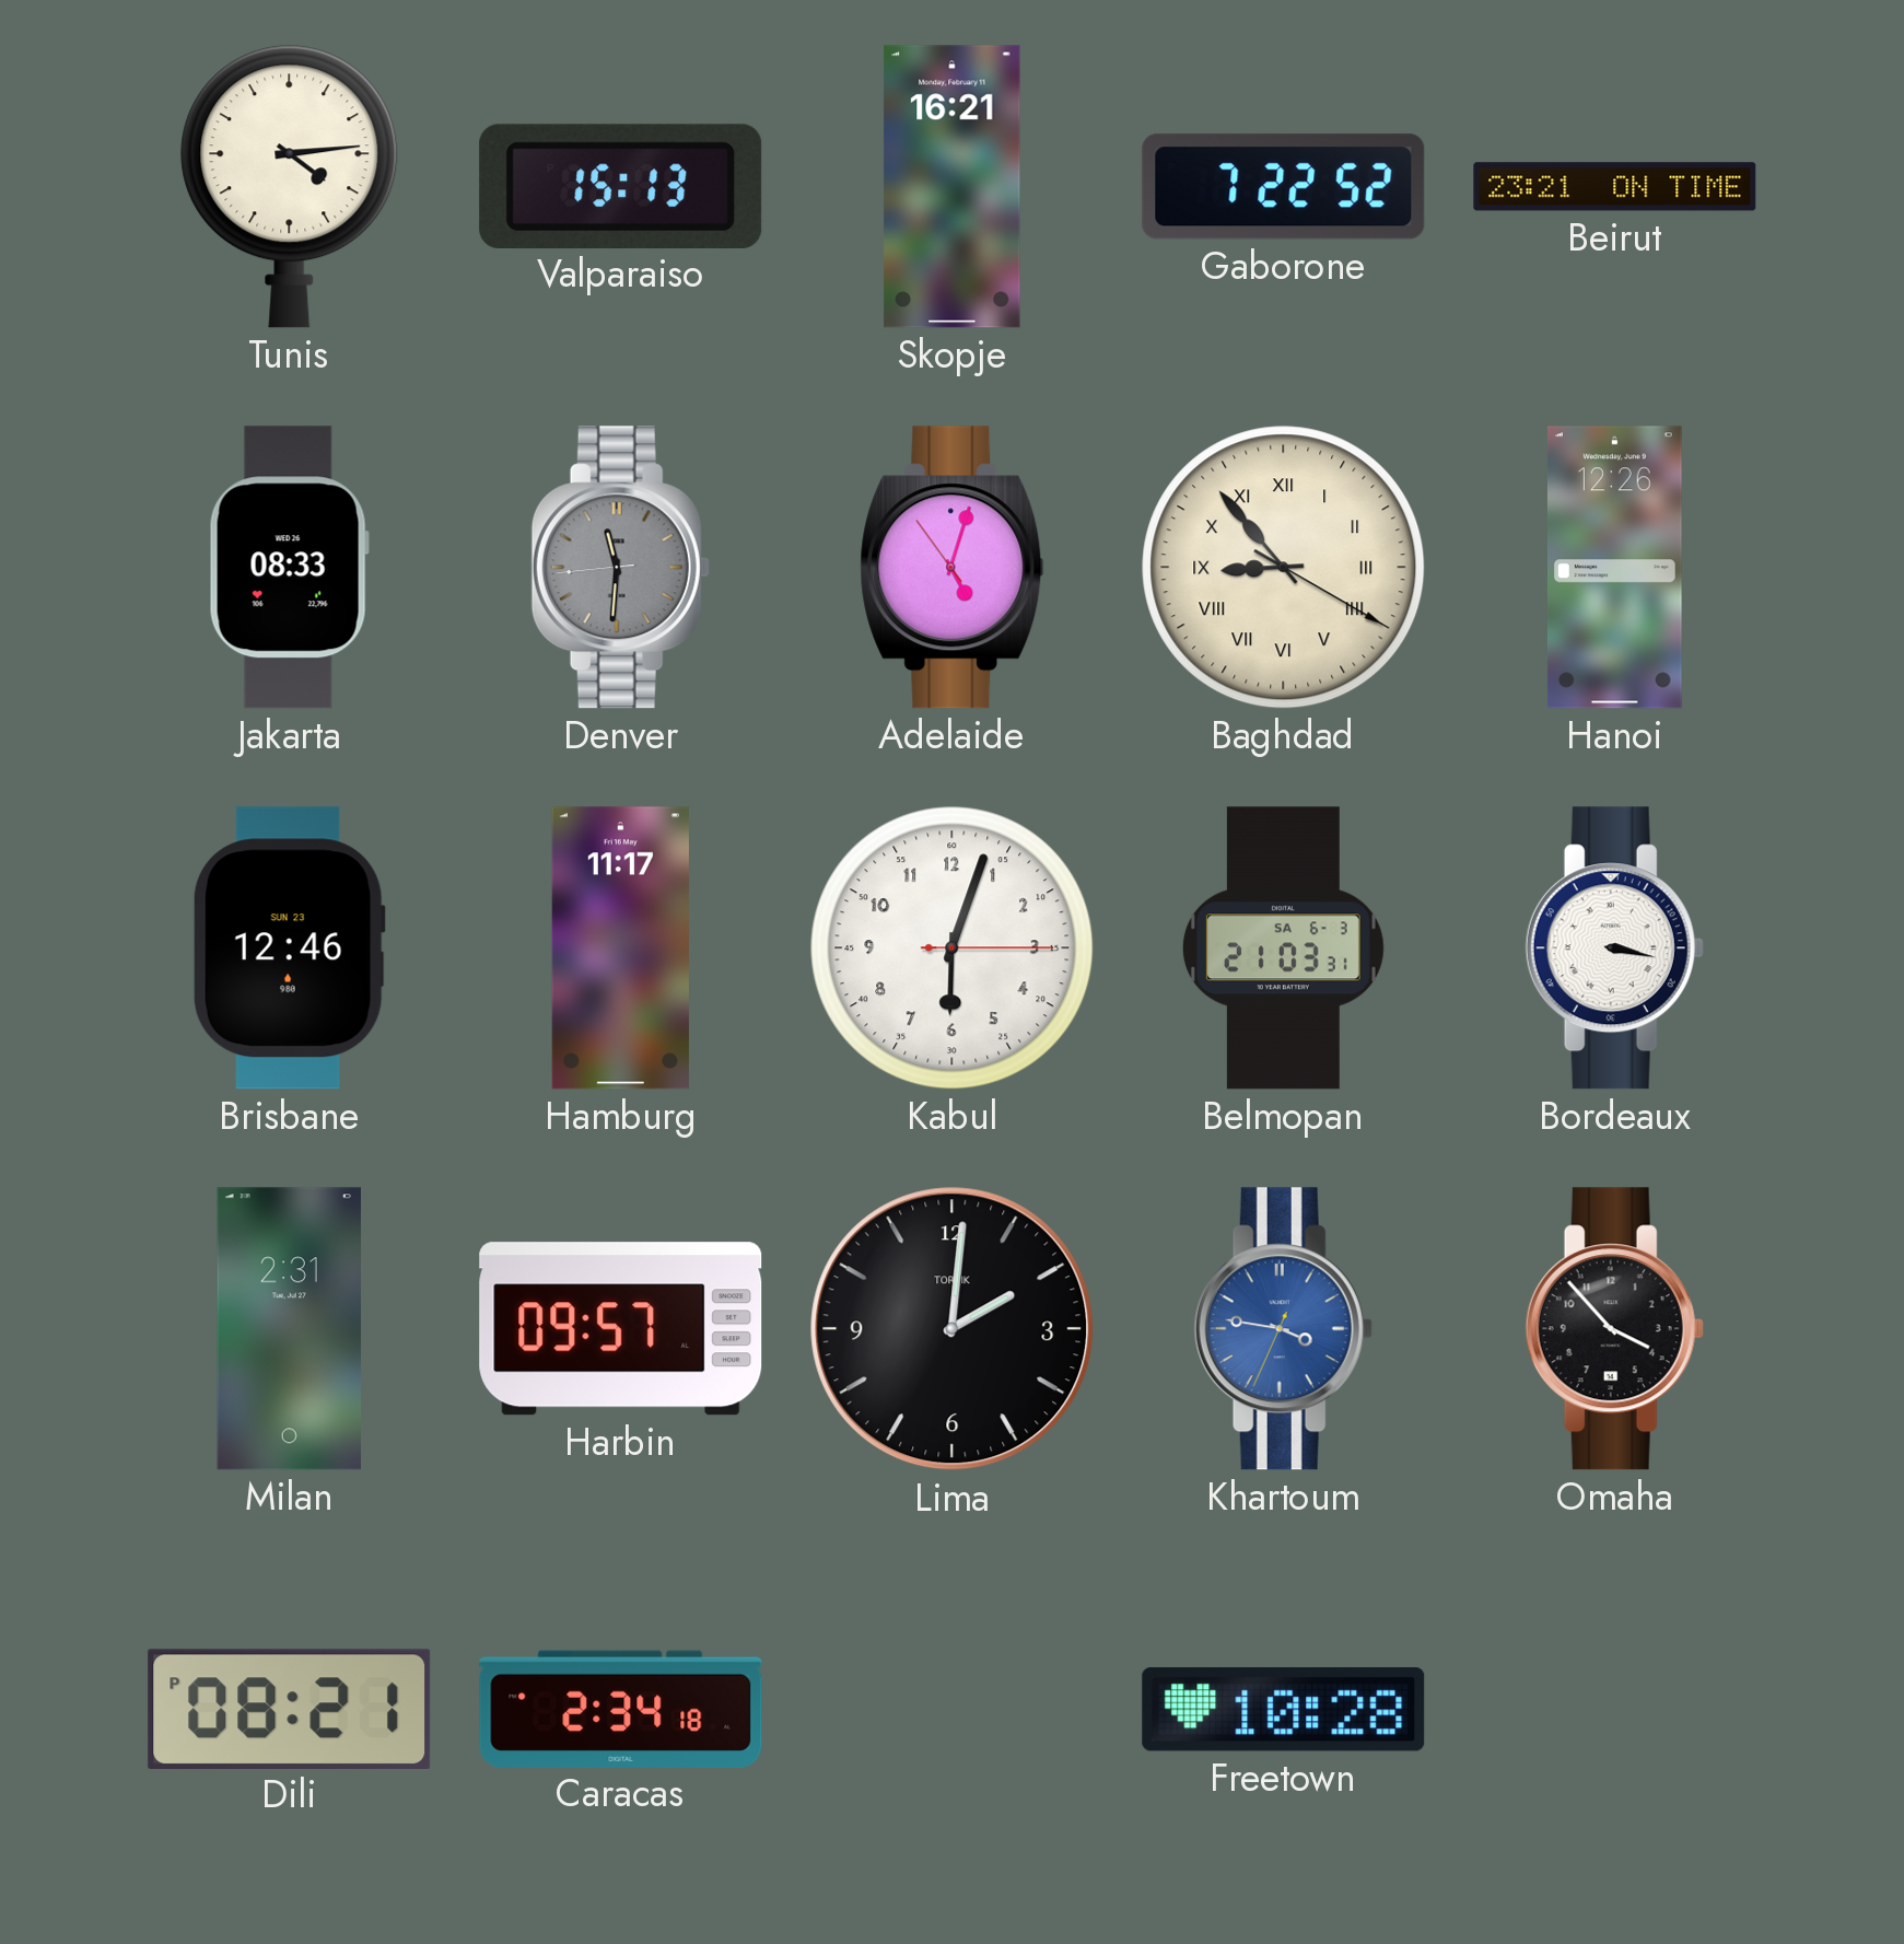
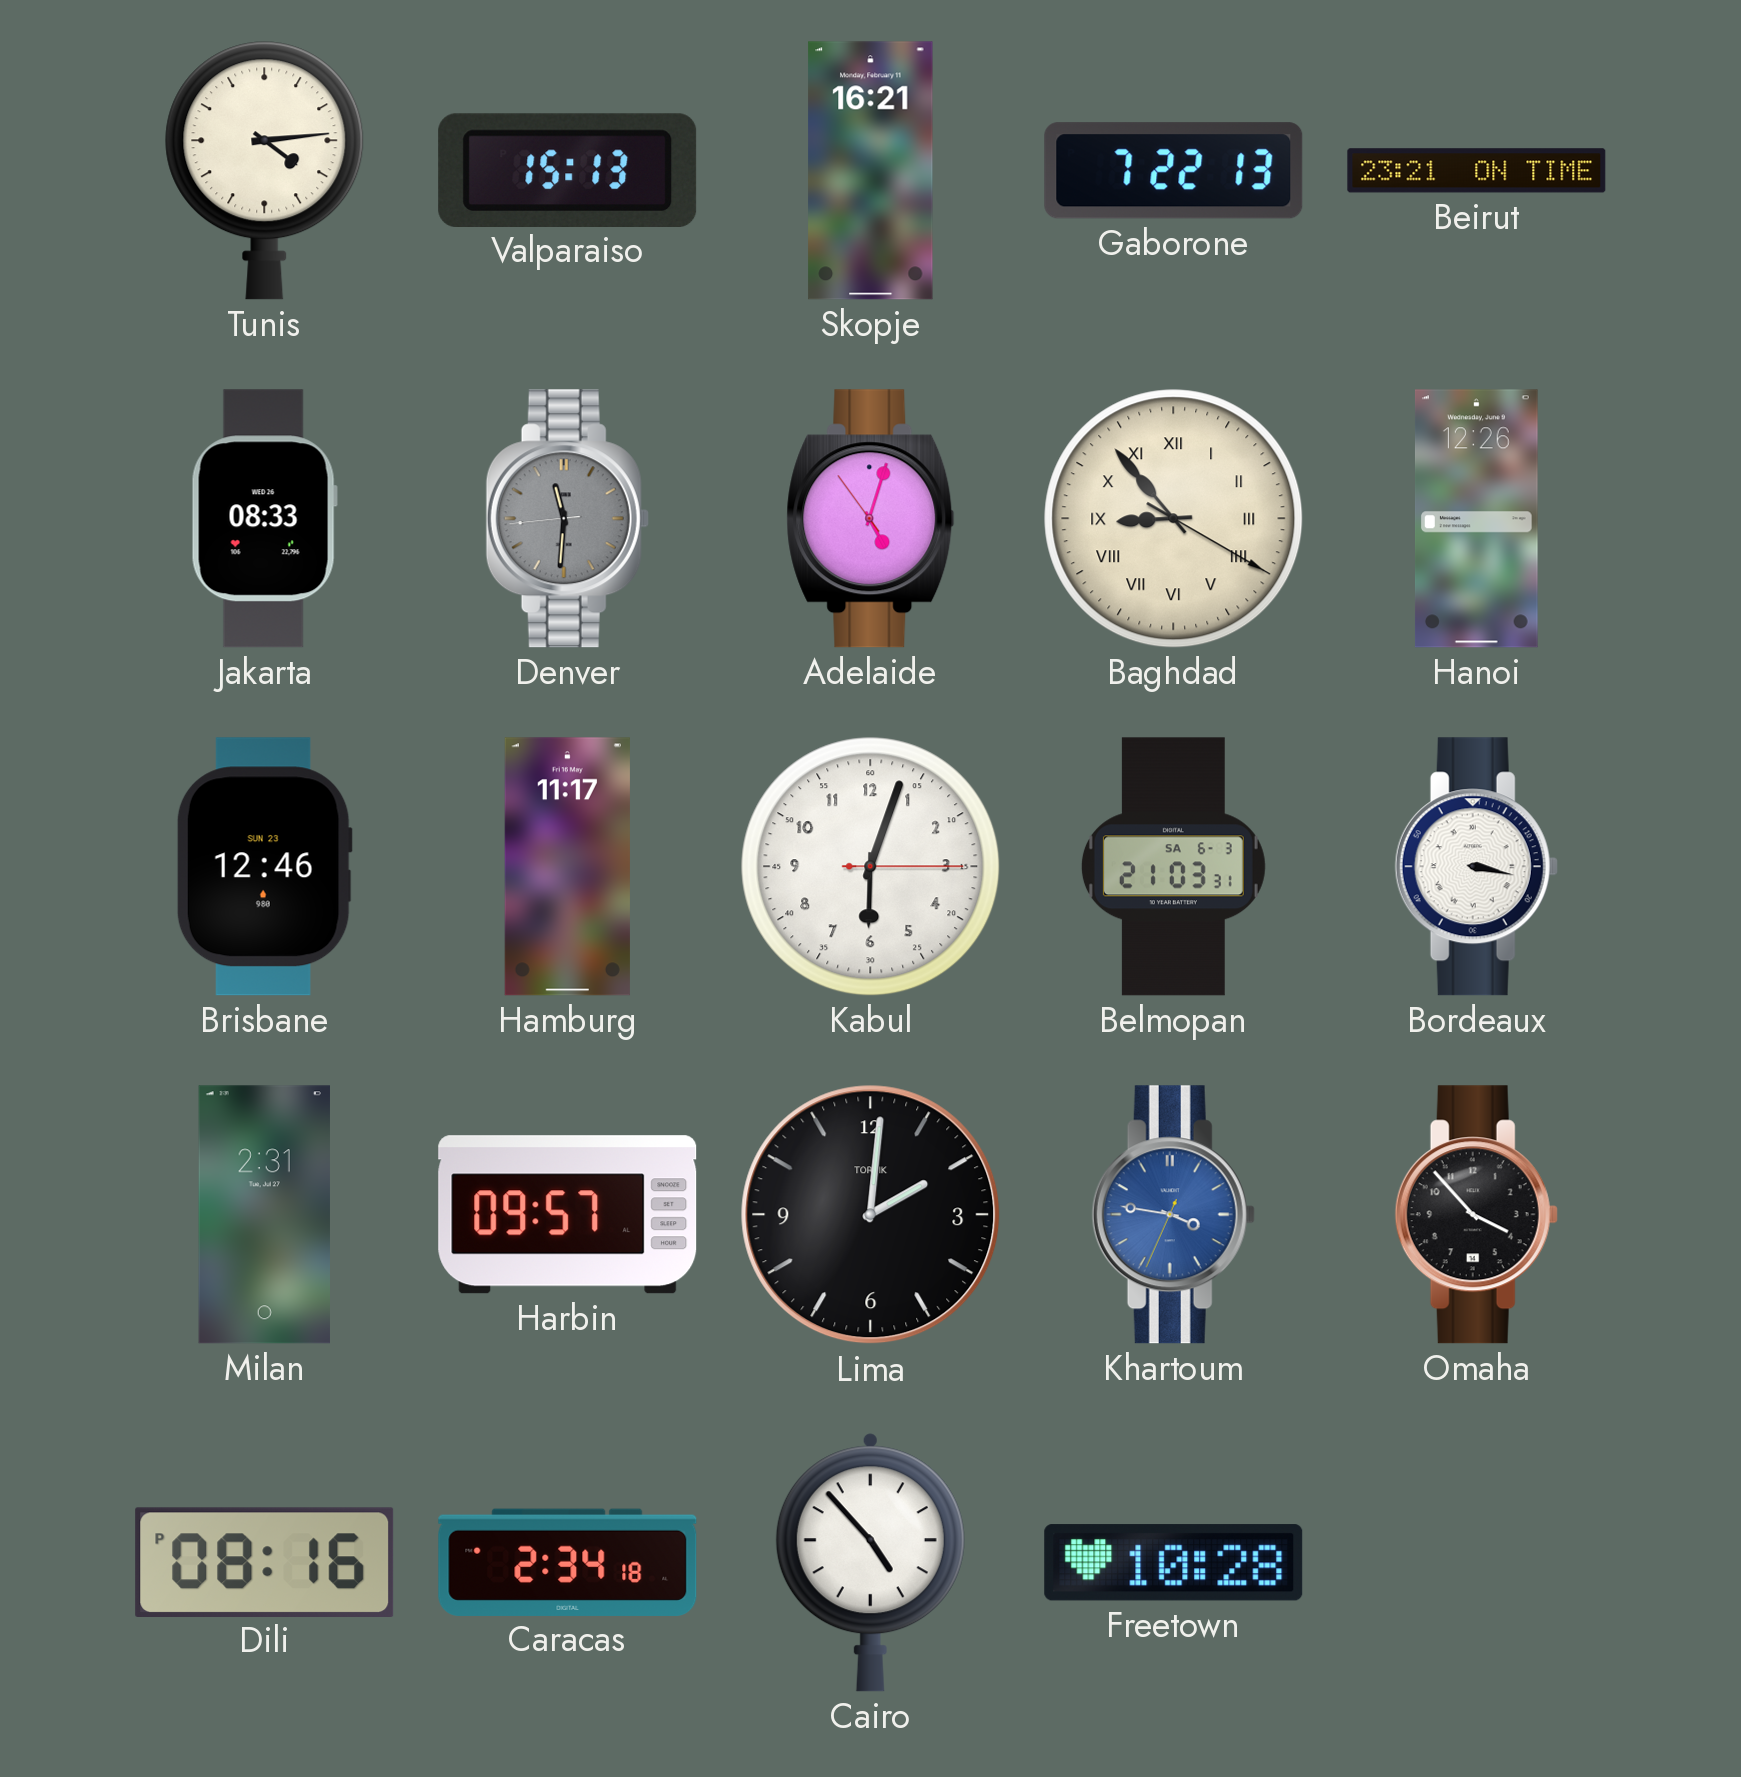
Gaborone: 7:22:52 -> 7:22:13
Dili: 08:21 -> 08:16
Cairo: none -> 4:53
